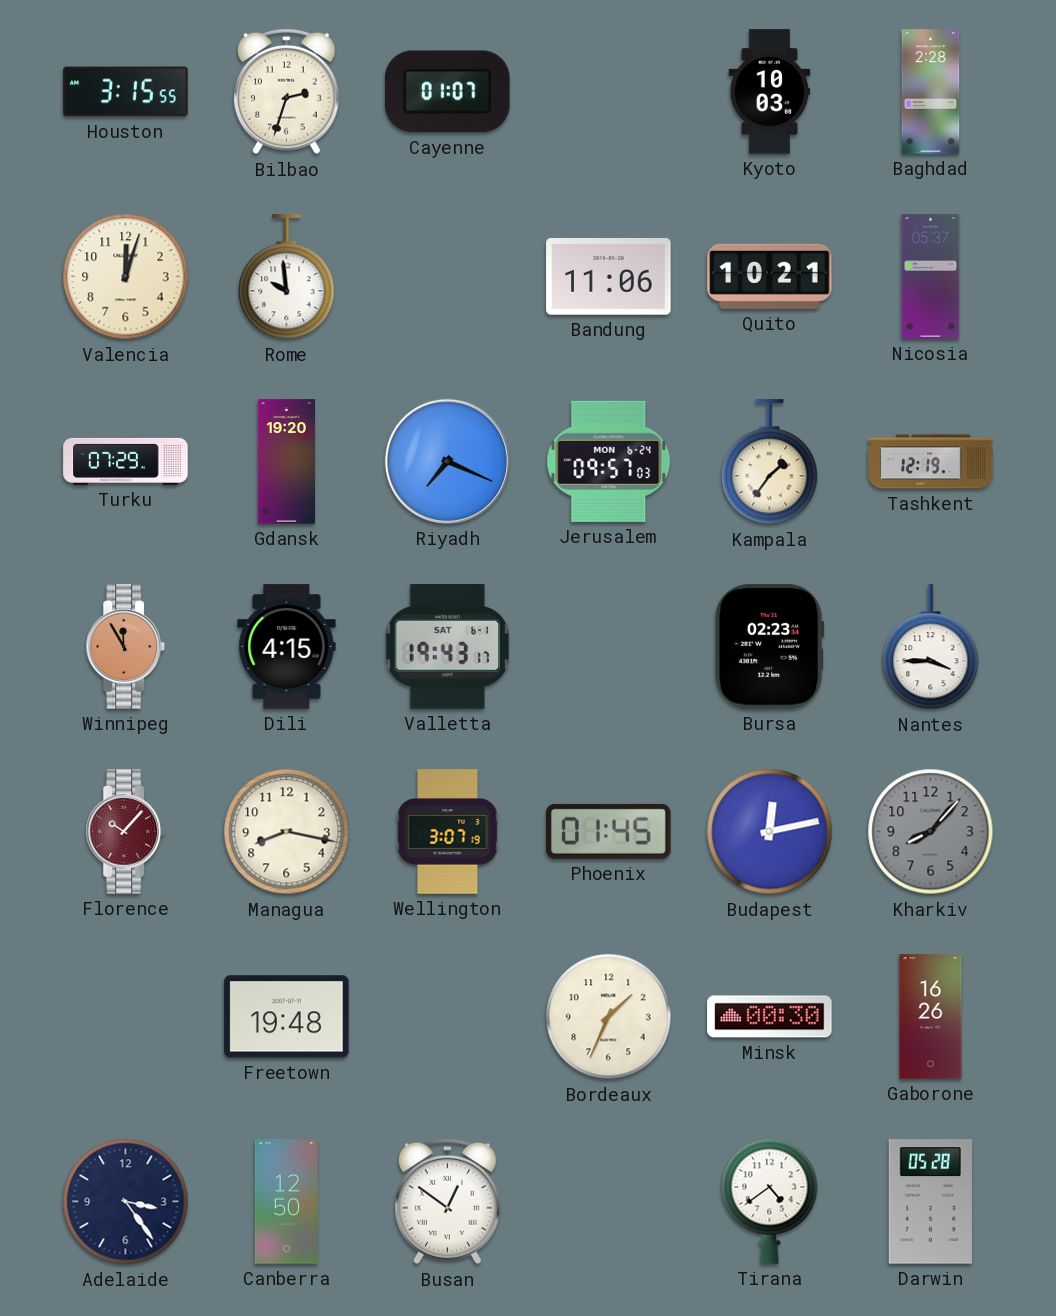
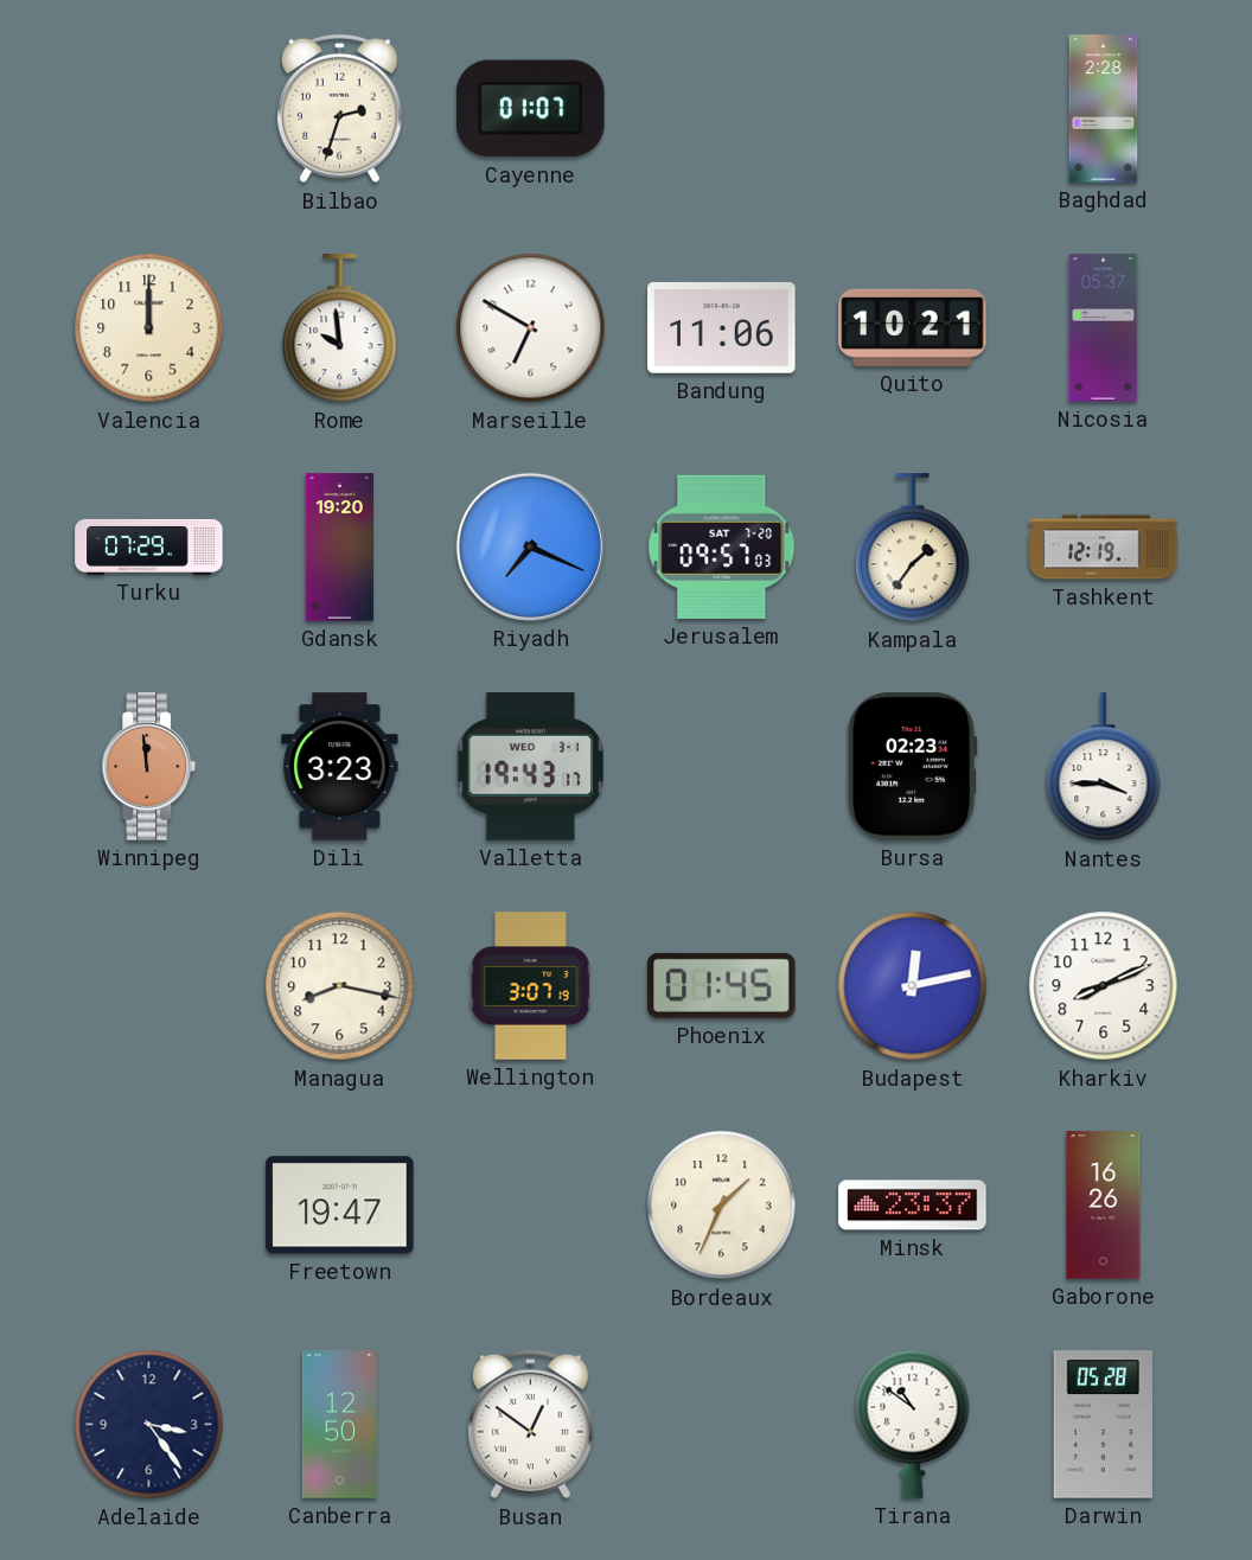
Houston: 3:15 -> none
Kyoto: 10:03 -> none
Valencia: 12:03 -> 12:00
Marseille: none -> 6:50
Jerusalem date: MON 6-24 -> SAT 7-20
Winnipeg: 11:55 -> 11:59
Dili: 4:15 -> 3:23
Valletta date: SAT 6-1 -> WED 3-1
Florence: 10:07 -> none
Kharkiv: 8:07 -> 8:11
Kharkiv dial: grey -> white
Freetown: 19:48 -> 19:47
Minsk: 00:30 -> 23:37
Tirana: 4:39 -> 10:51
